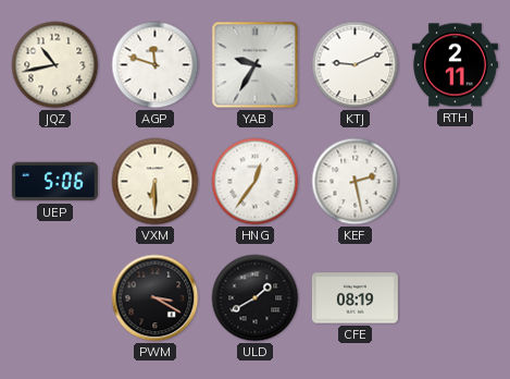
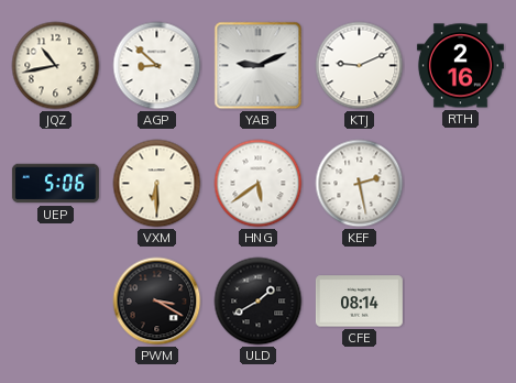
AGP: 11:48 -> 8:52
YAB: 9:35 -> 9:11
RTH: 2:11 -> 2:16
HNG: 12:36 -> 5:39
CFE: 08:19 -> 08:14
